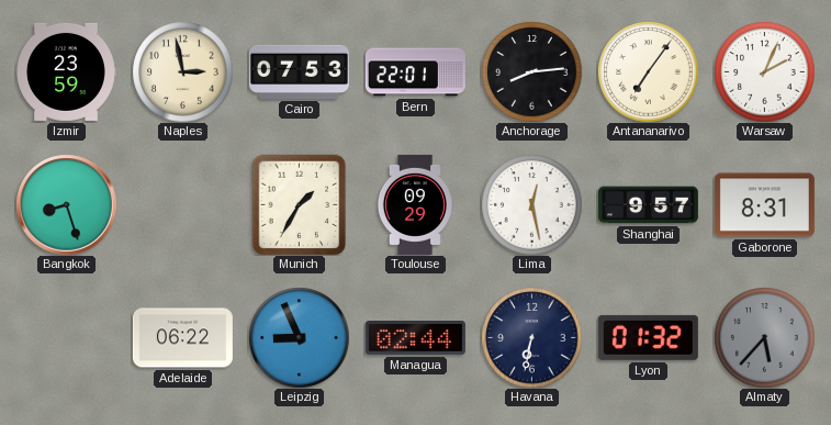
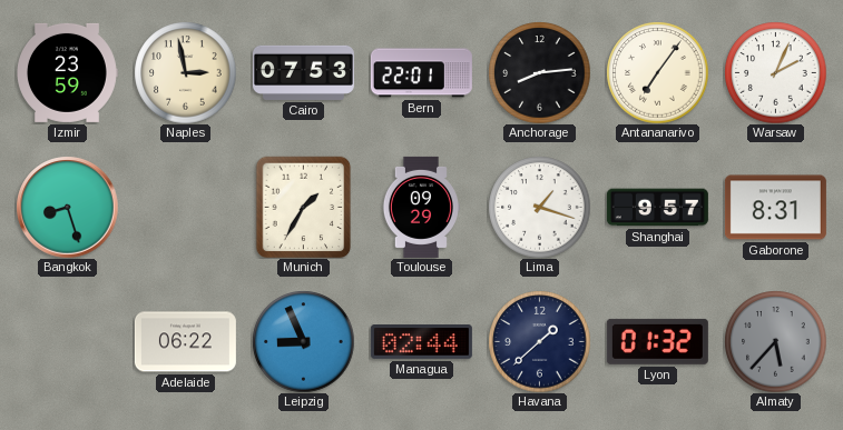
Lima: 12:28 -> 1:18
Havana: 6:32 -> 1:38
